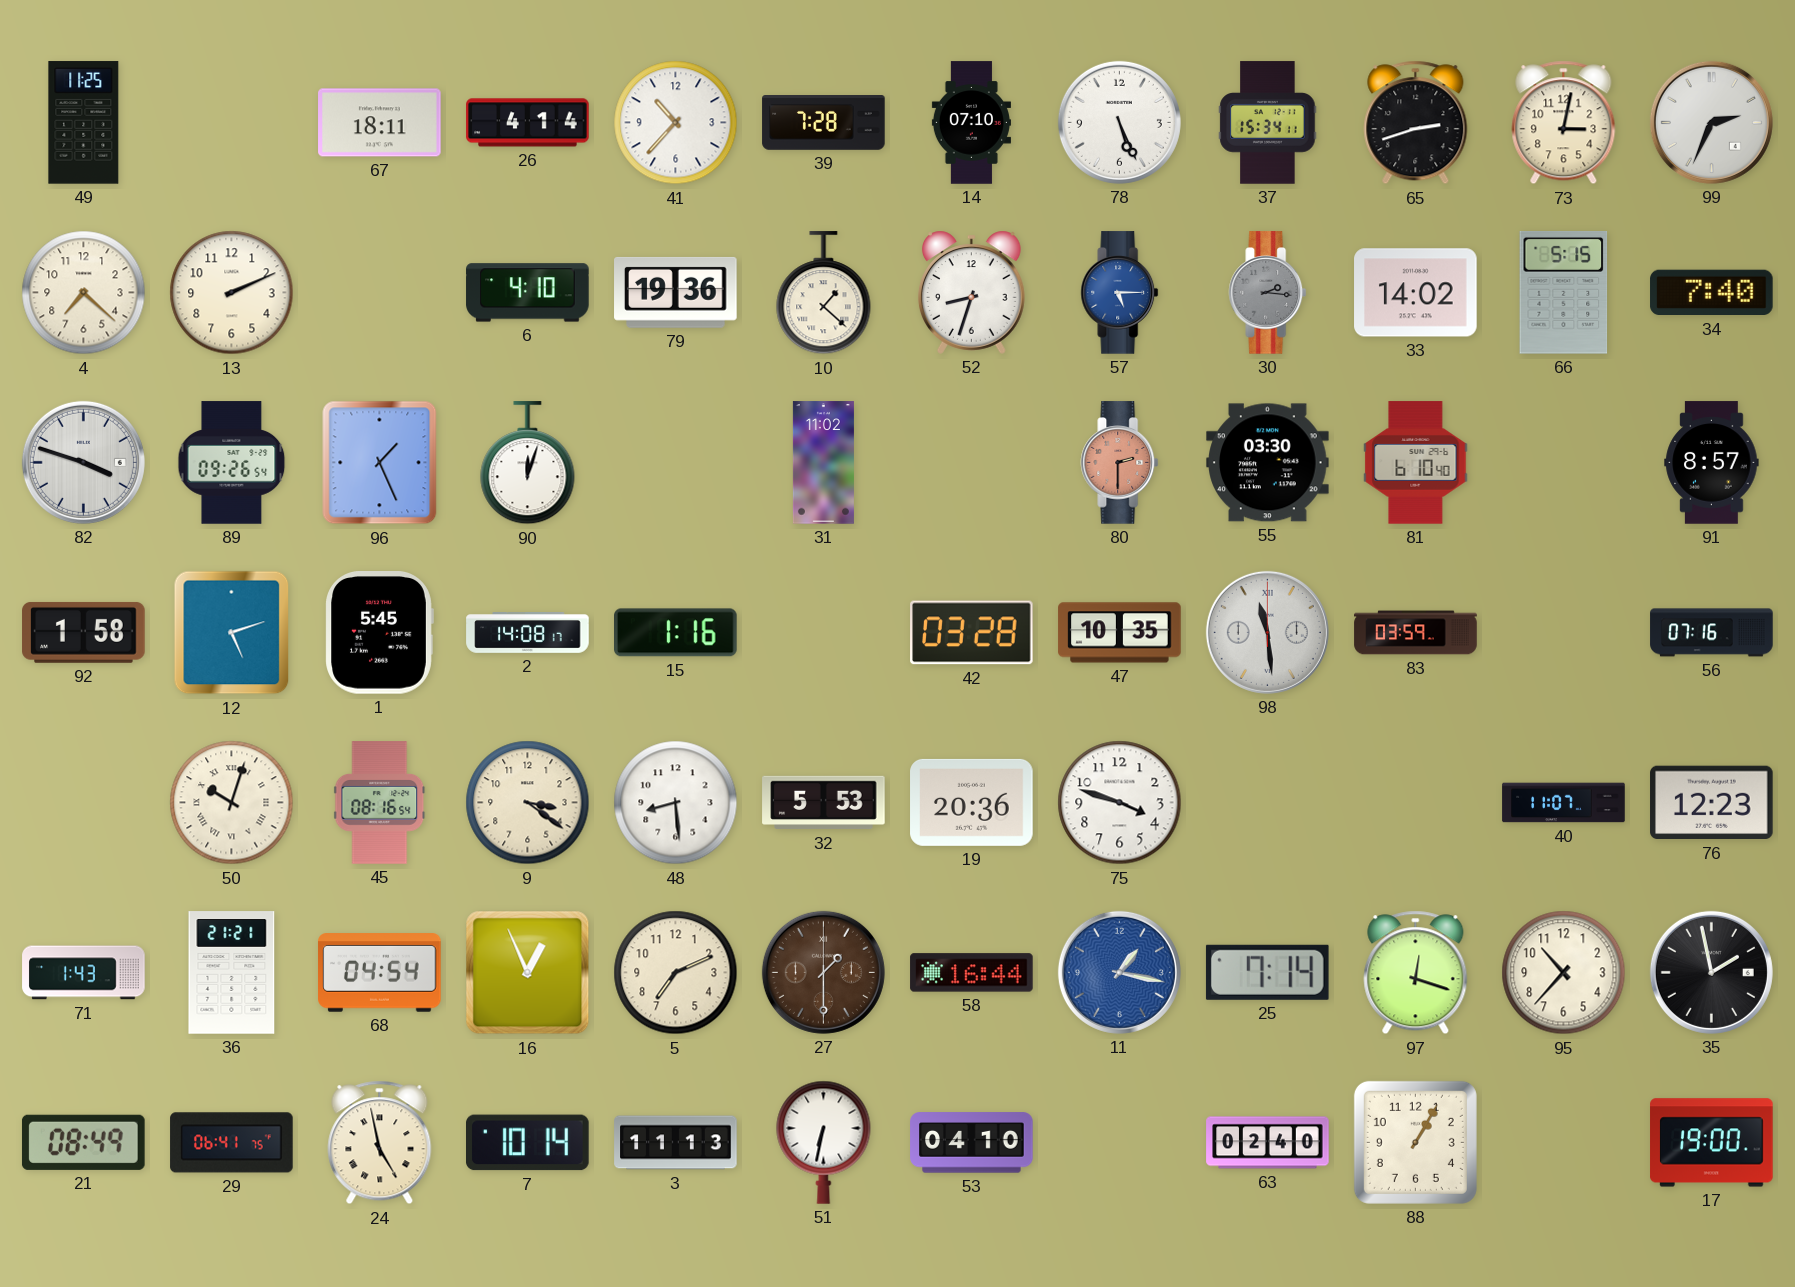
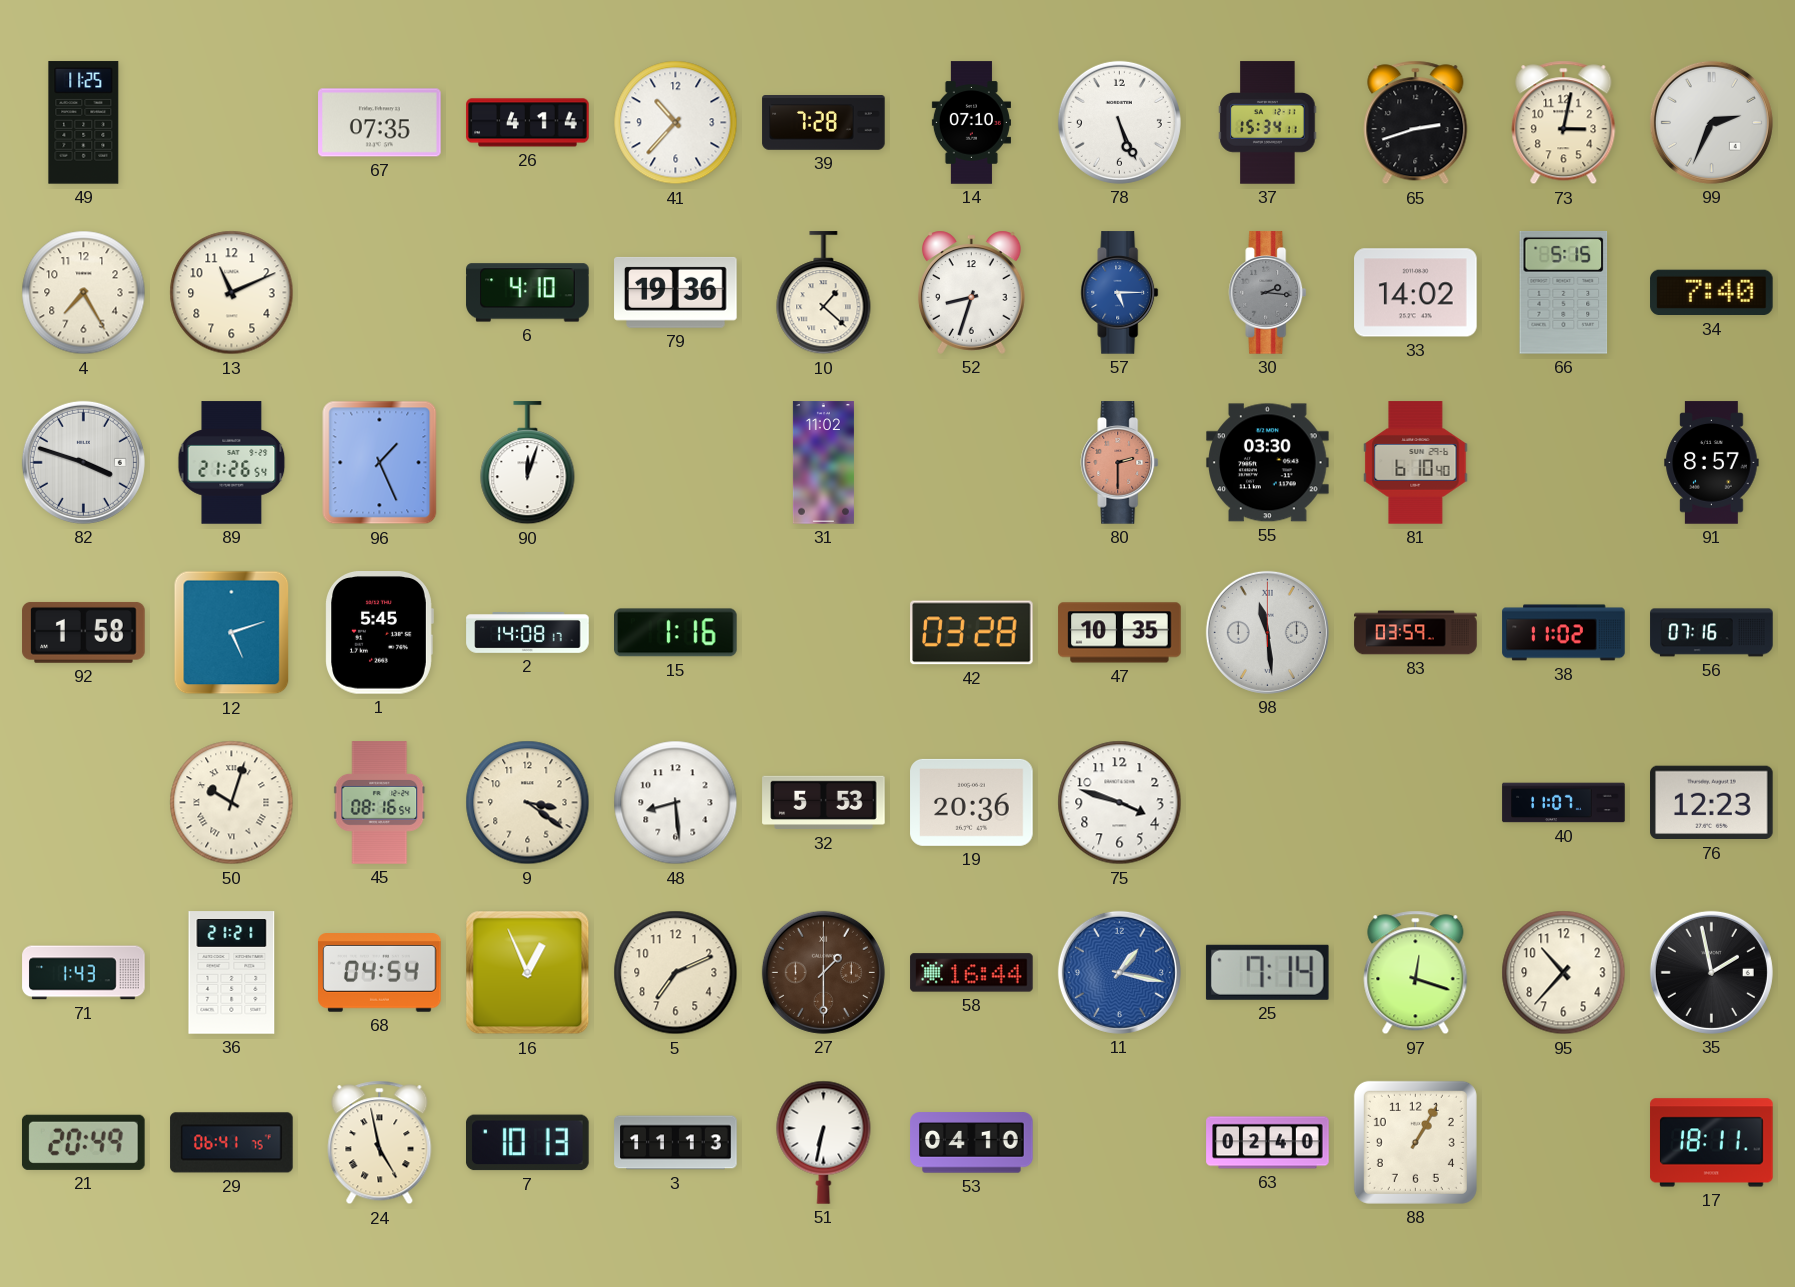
67: 18:11 -> 07:35
4: 7:22 -> 7:25
13: 2:11 -> 11:11
89: 09:26 -> 21:26
38: none -> 11:02
21: 08:49 -> 20:49
7: 10:14 -> 10:13
17: 19:00 -> 18:11
